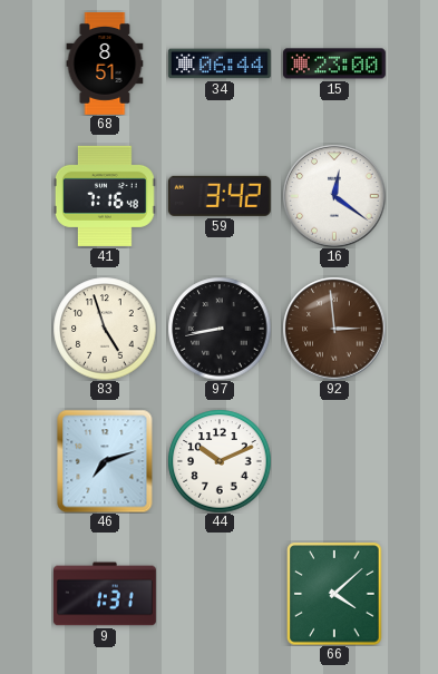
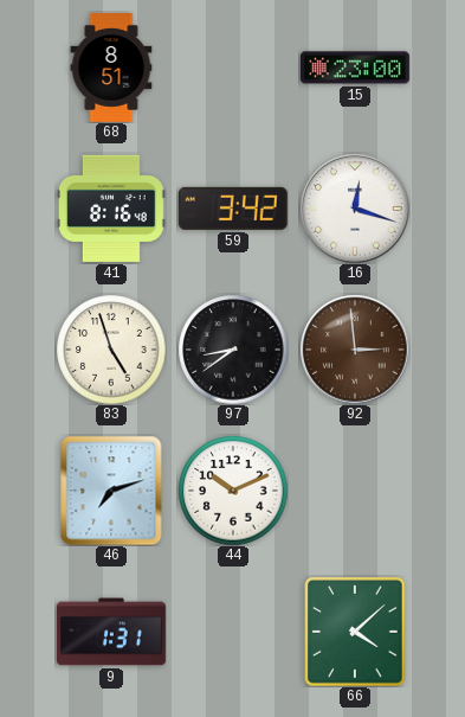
34: 06:44 -> none
41: 7:16 -> 8:16
16: 12:21 -> 12:18
97: 8:43 -> 8:39
